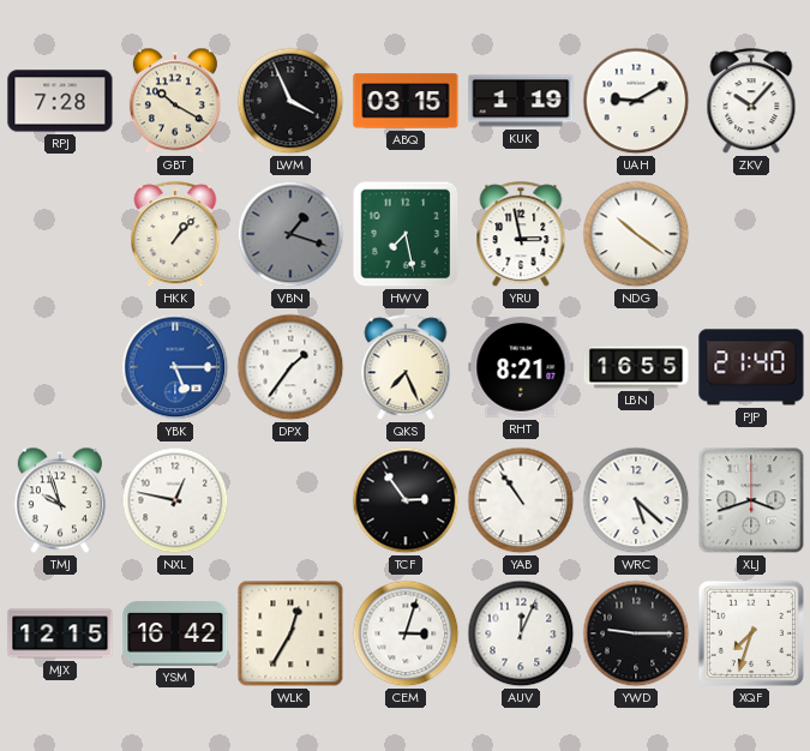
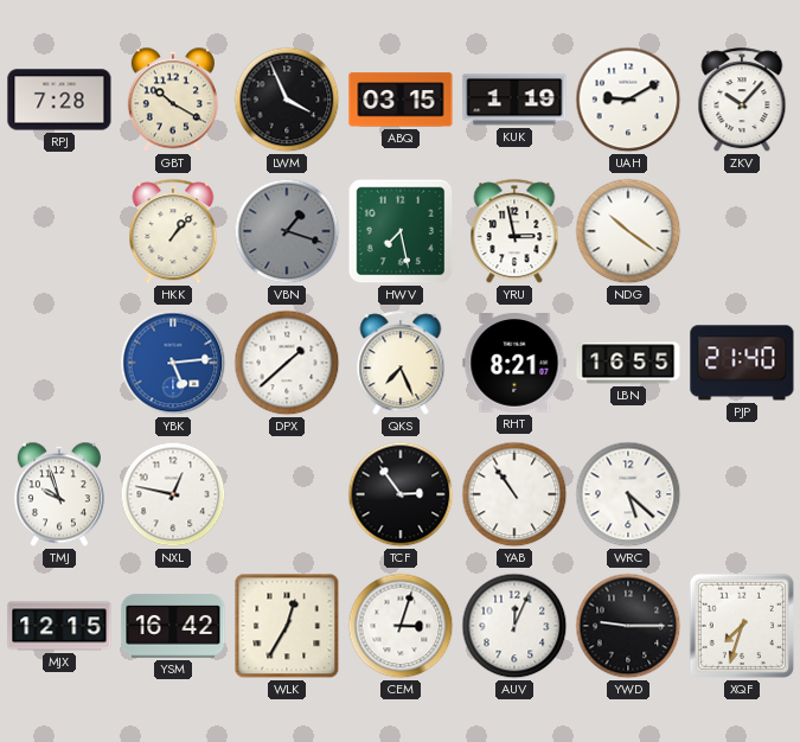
YBK: 5:15 -> 5:14
DPX: 1:36 -> 1:38
XLJ: 3:42 -> none
